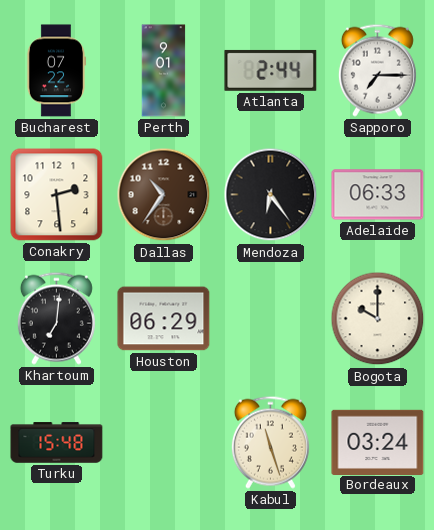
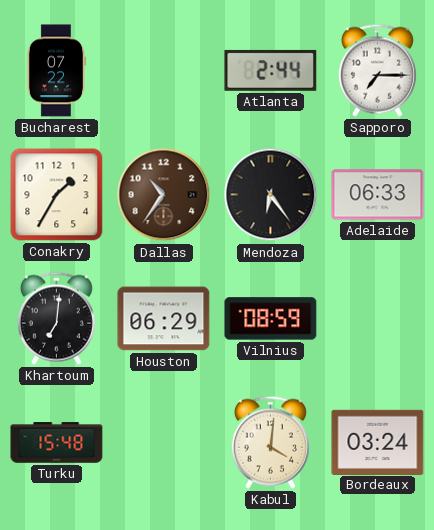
Perth: 9:01 -> none
Conakry: 2:29 -> 1:35
Vilnius: none -> 08:59
Bogota: 10:00 -> none
Kabul: 11:27 -> 4:01
